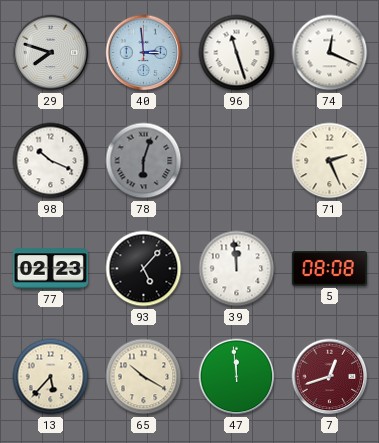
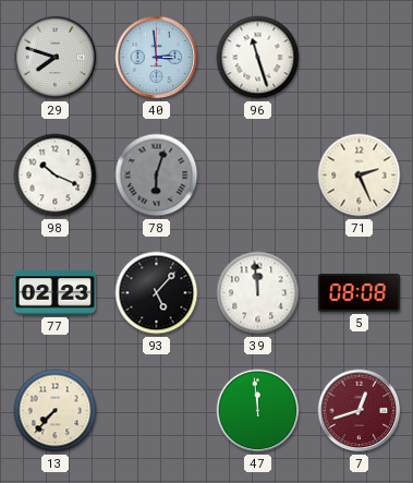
74: 12:19 -> none
13: 5:37 -> 7:37
65: 10:20 -> none
